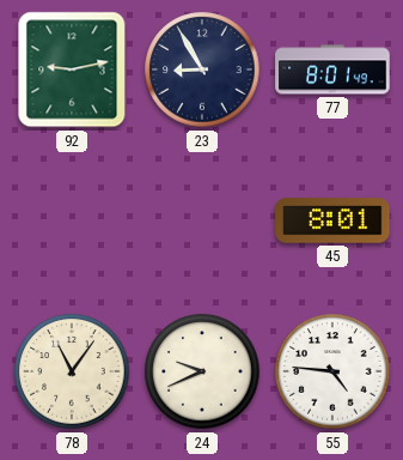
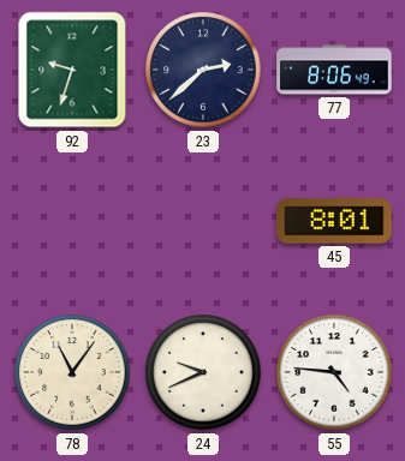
92: 9:13 -> 9:33
23: 8:55 -> 2:38
77: 8:01 -> 8:06
